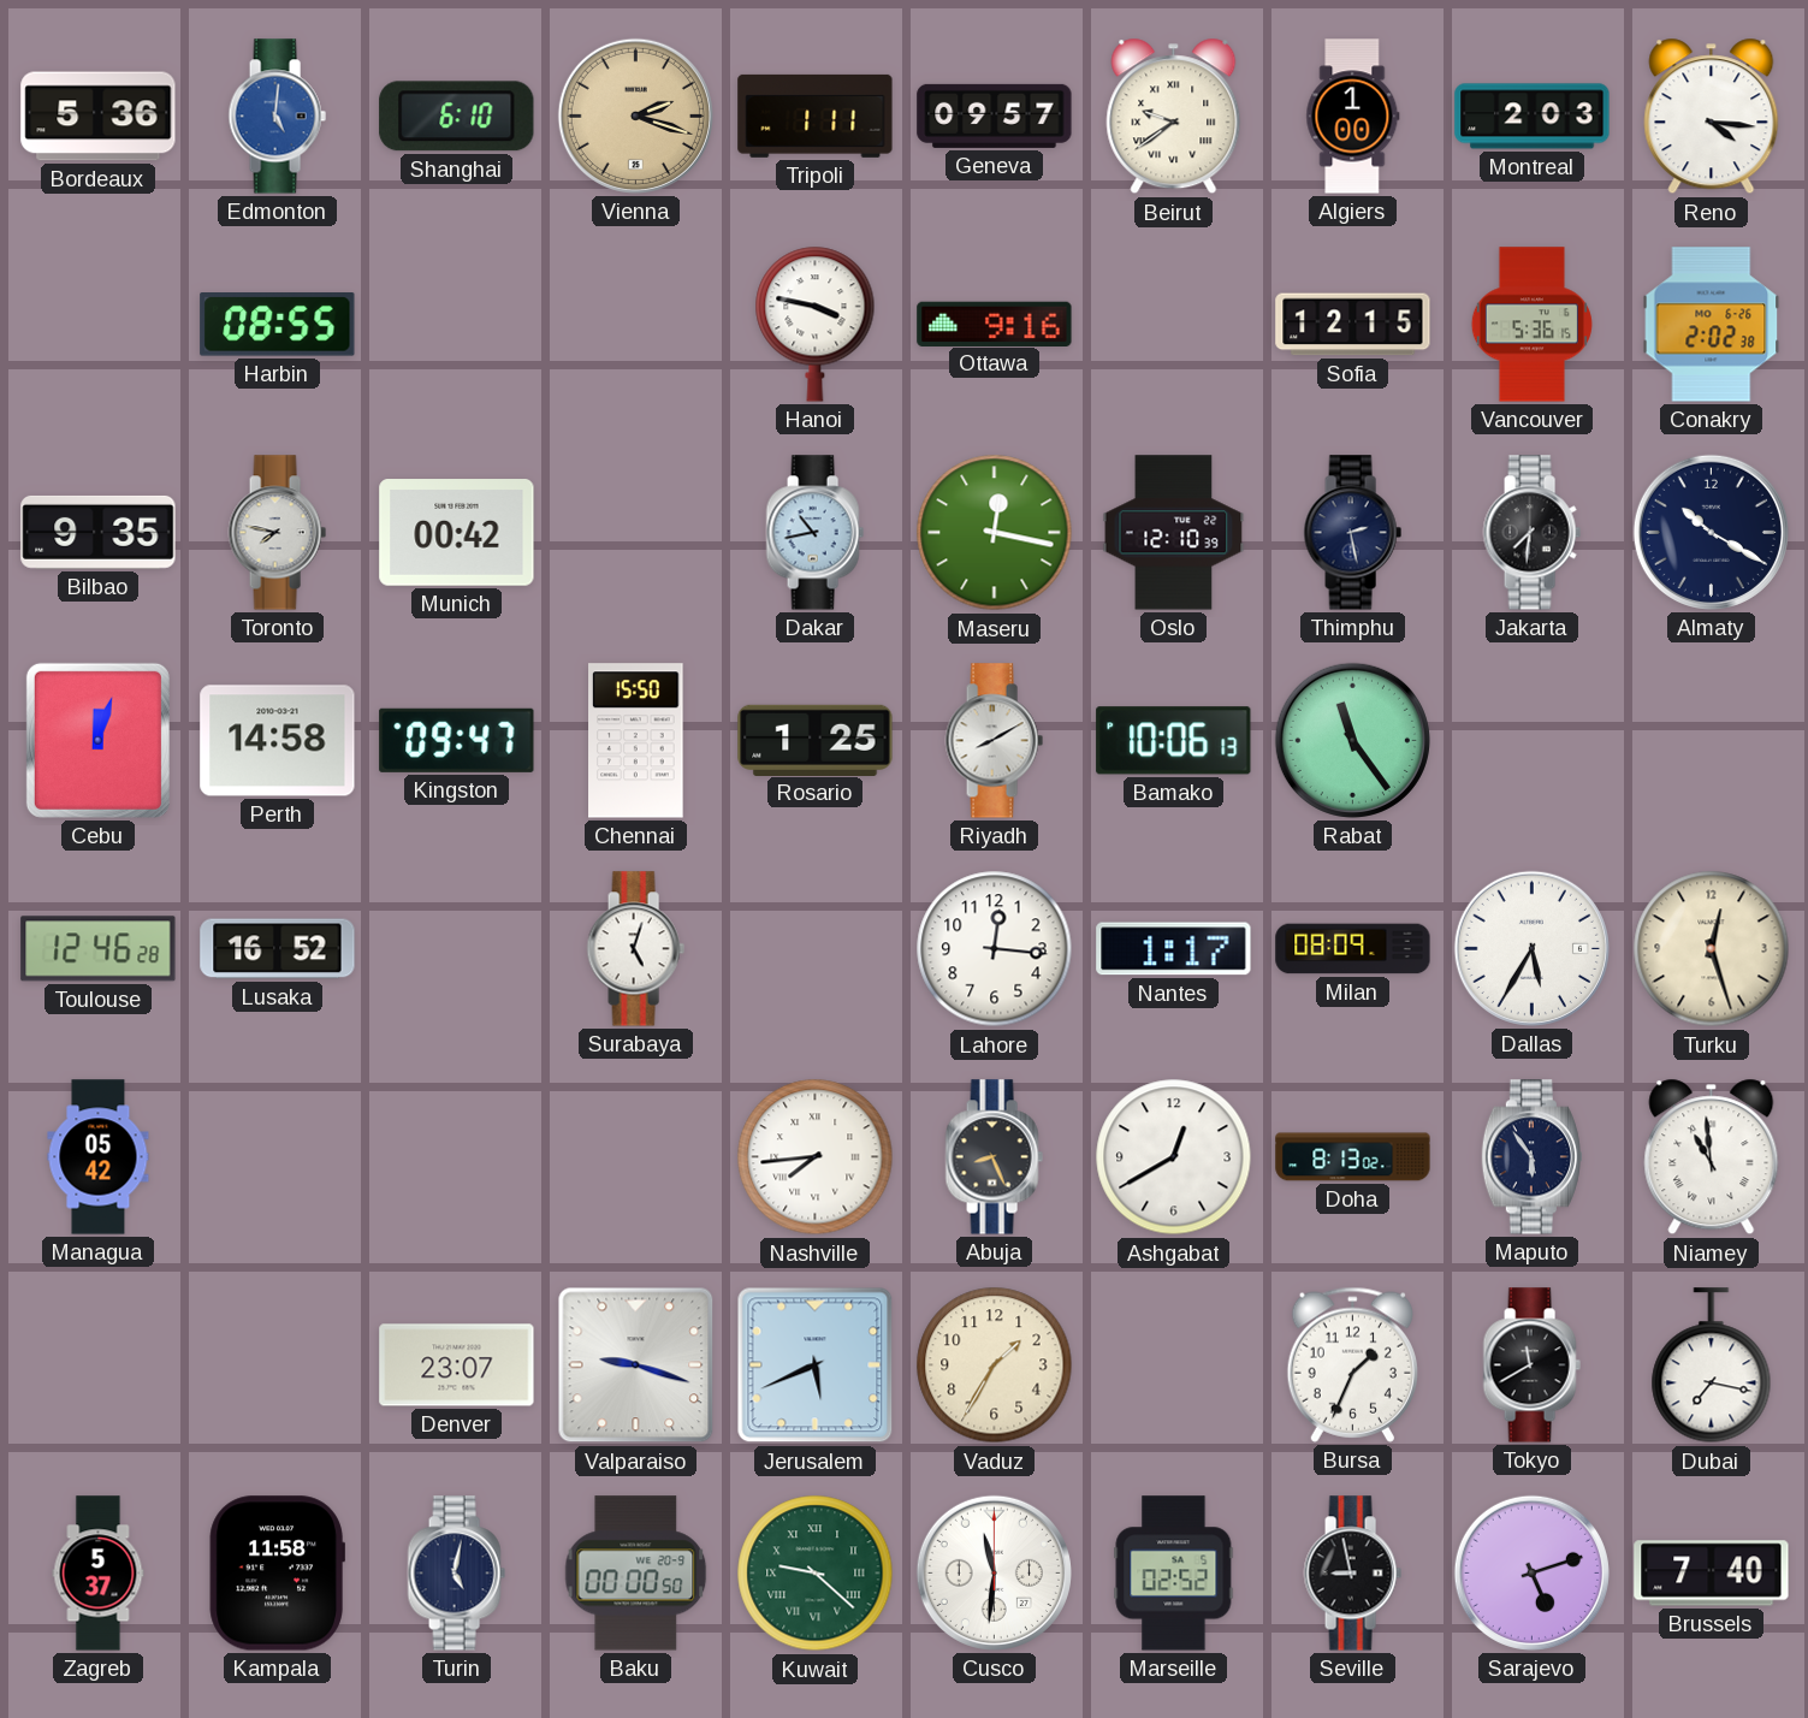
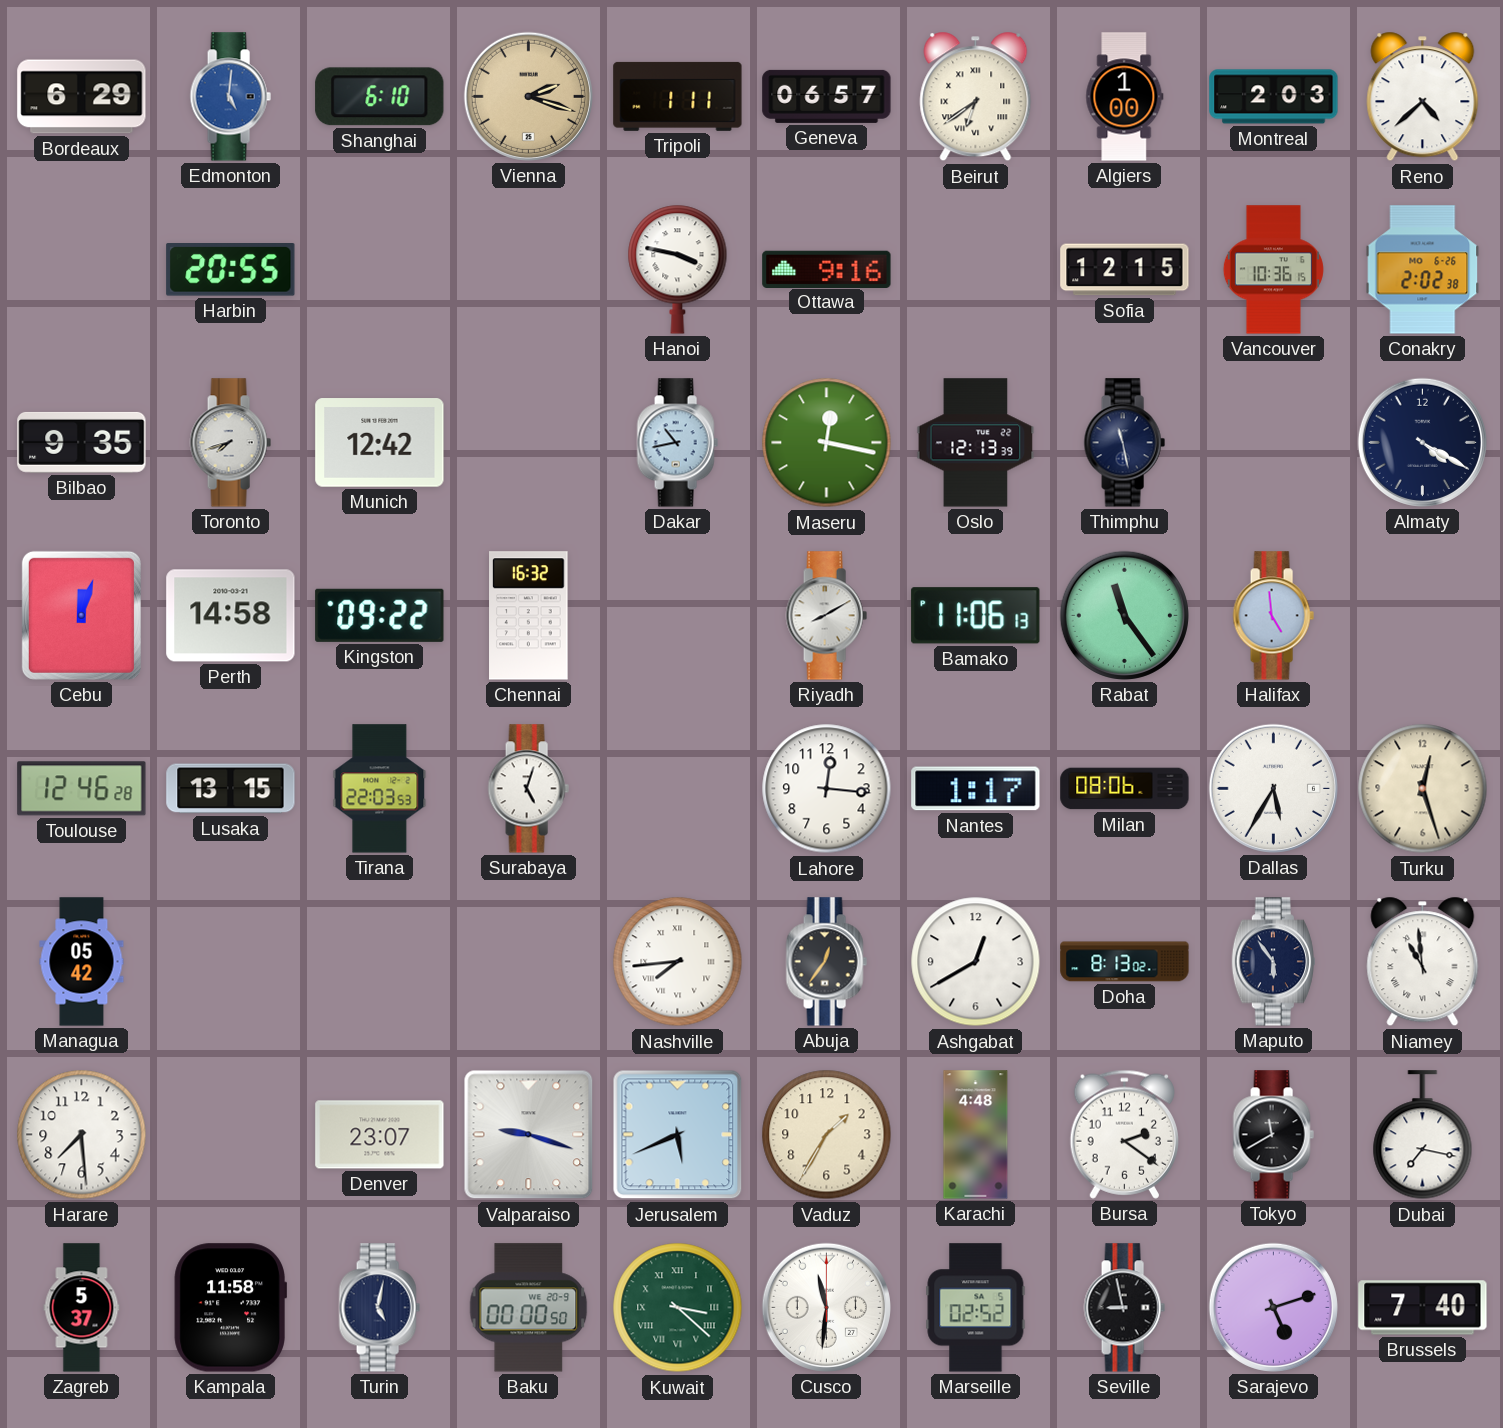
Bordeaux: 5:36 -> 6:29
Geneva: 09:57 -> 06:57
Beirut: 9:39 -> 6:39
Reno: 4:16 -> 4:38
Harbin: 08:55 -> 20:55
Vancouver: 5:36 -> 10:36
Toronto: 7:47 -> 7:42
Munich: 00:42 -> 12:42
Oslo: 12:10 -> 12:13
Thimphu: 2:28 -> 11:28
Jakarta: 7:31 -> none
Almaty: 10:20 -> 4:20
Kingston: 09:47 -> 09:22
Chennai: 15:50 -> 16:32
Rosario: 1:25 -> none
Bamako: 10:06 -> 11:06
Halifax: none -> 4:59
Lusaka: 16:52 -> 13:15
Tirana: none -> 22:03
Milan: 08:09 -> 08:06
Abuja: 8:26 -> 12:36
Harare: none -> 7:29
Karachi: none -> 4:48
Bursa: 1:34 -> 2:21
Kuwait: 9:22 -> 3:22
